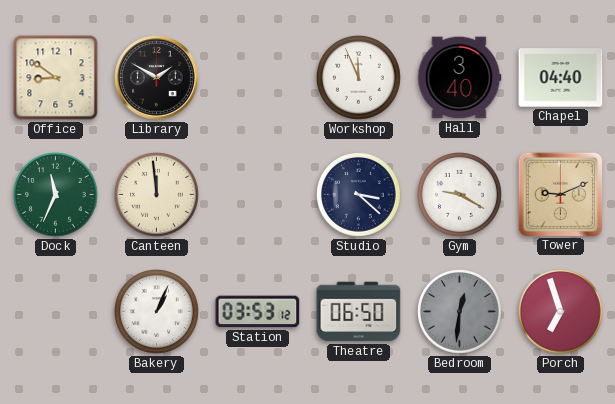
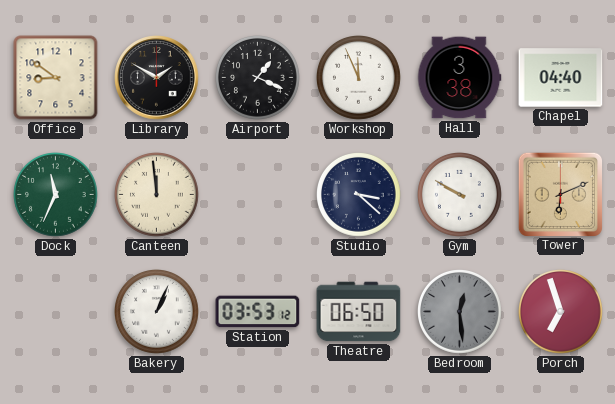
Airport: none -> 1:19
Hall: 3:40 -> 3:38
Gym: 9:20 -> 9:50
Tower: 9:11 -> 6:11
Bedroom: 12:31 -> 12:29
